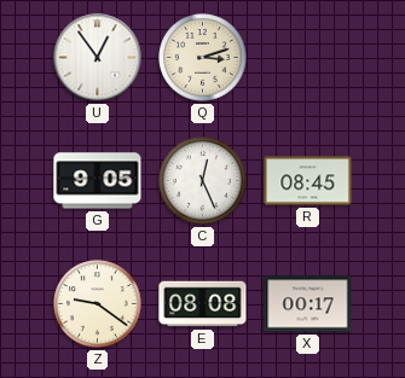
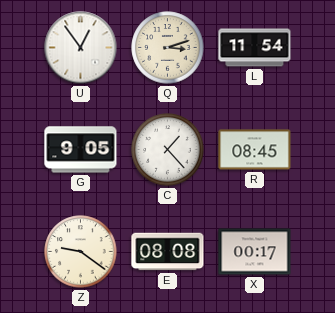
L: none -> 11:54
C: 12:26 -> 1:23
